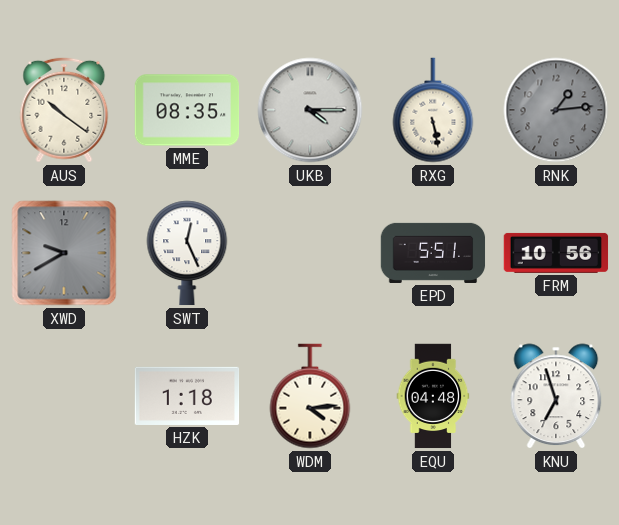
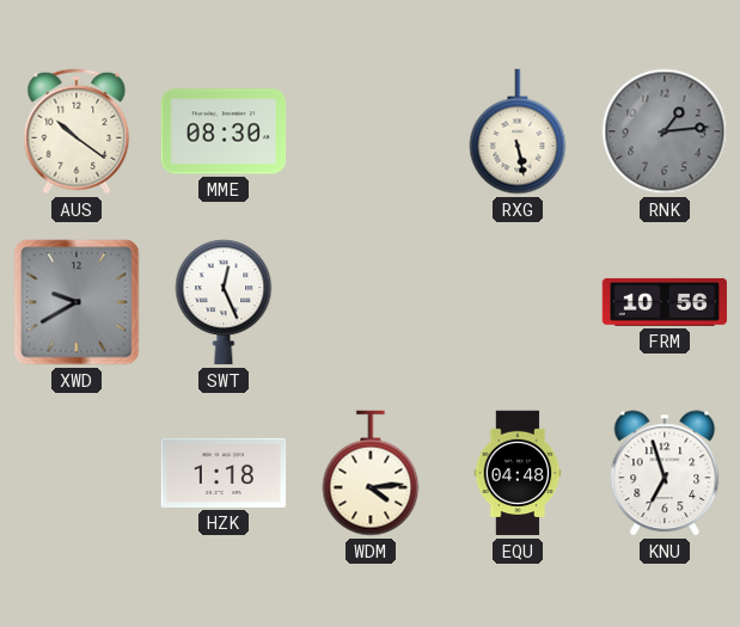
MME: 08:35 -> 08:30
UKB: 4:15 -> none
EPD: 5:51 -> none
